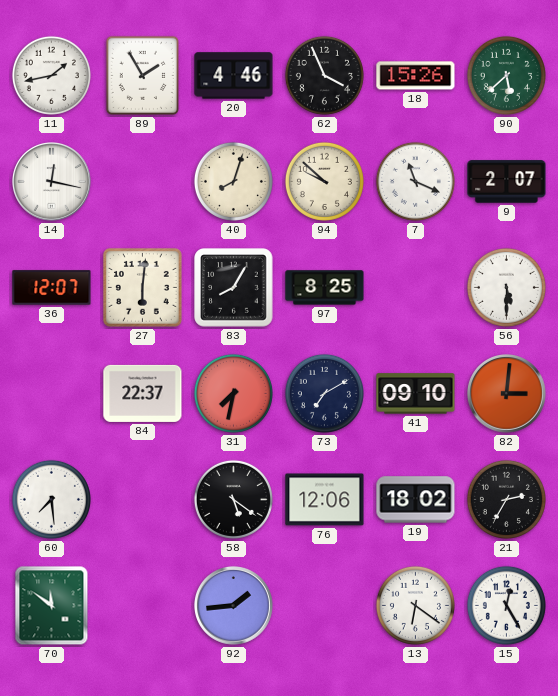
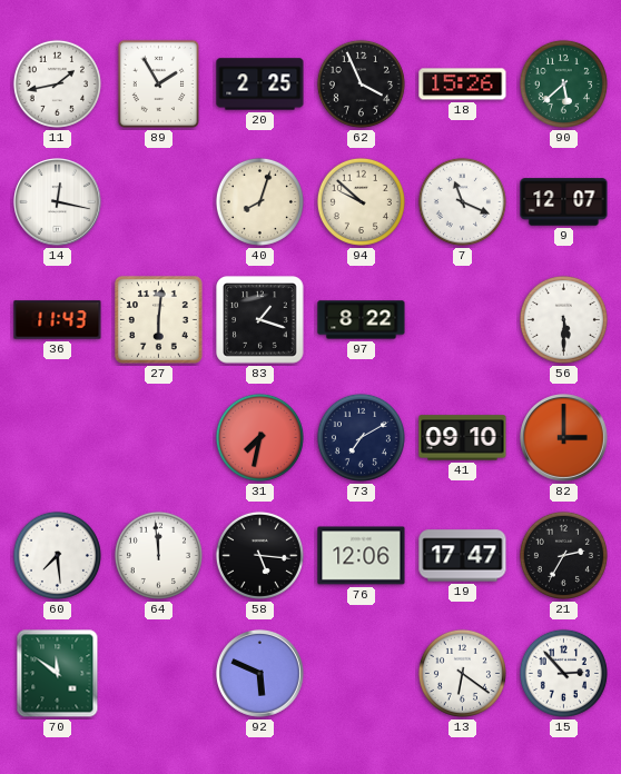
20: 4:46 -> 2:25
9: 2:07 -> 12:07
36: 12:07 -> 11:43
83: 8:05 -> 1:18
97: 8:25 -> 8:22
84: 22:37 -> none
82: 3:01 -> 3:00
64: none -> 11:59
58: 5:21 -> 5:16
19: 18:02 -> 17:47
92: 1:44 -> 5:49
15: 12:25 -> 2:53
